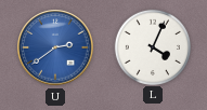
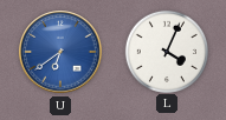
U: 2:39 -> 6:39
